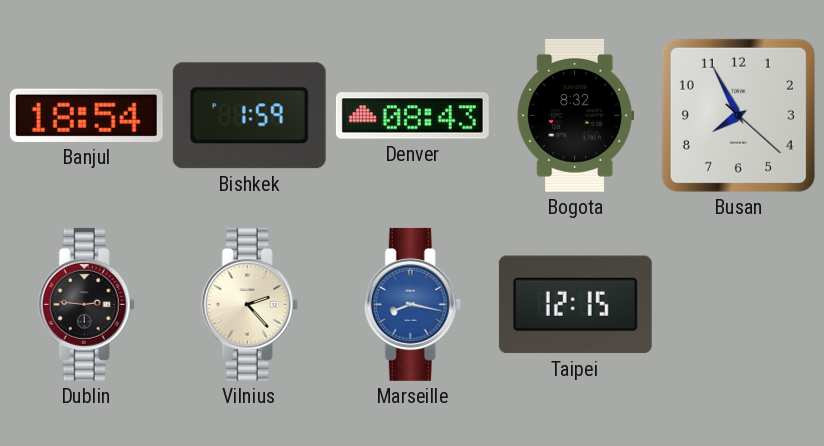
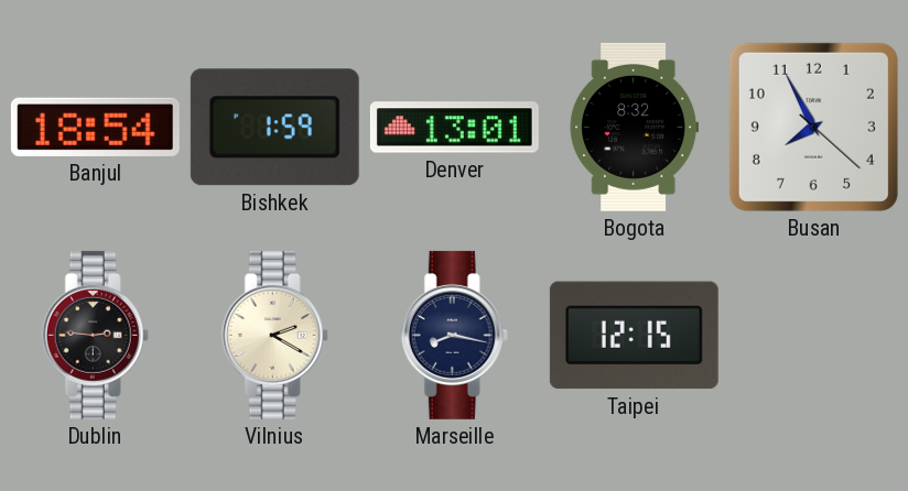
Denver: 08:43 -> 13:01
Vilnius: 2:23 -> 2:20
Marseille dial: blue -> navy
